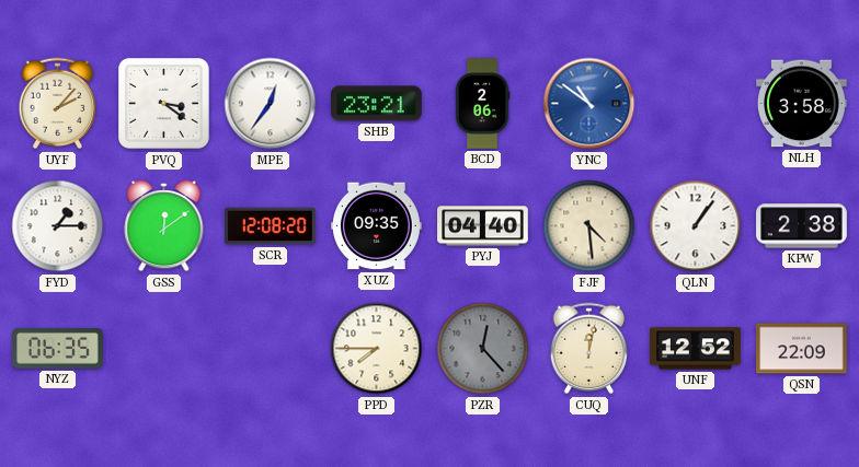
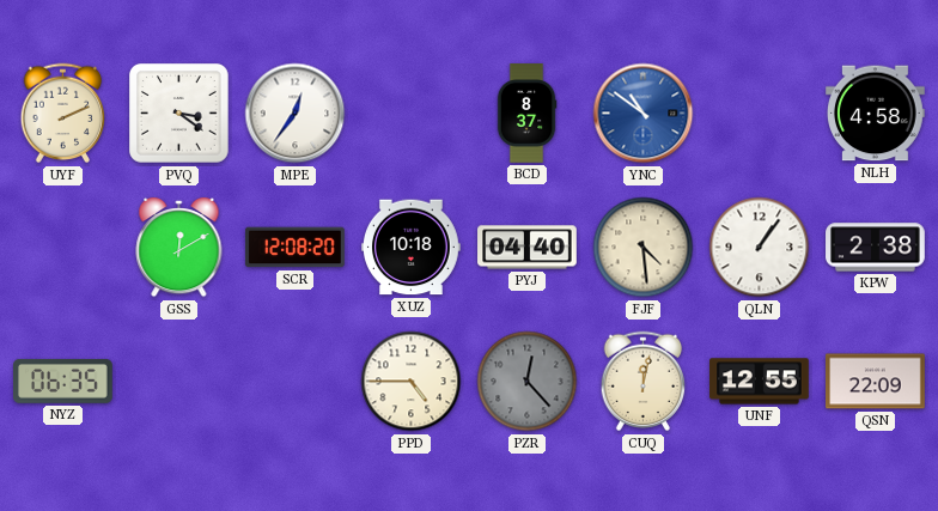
UYF: 2:07 -> 2:11
SHB: 23:21 -> none
BCD: 2:06 -> 8:37
NLH: 3:58 -> 4:58
FYD: 1:15 -> none
GSS: 12:09 -> 12:10
XUZ: 09:35 -> 10:18
PPD: 7:45 -> 4:45
UNF: 12:52 -> 12:55
